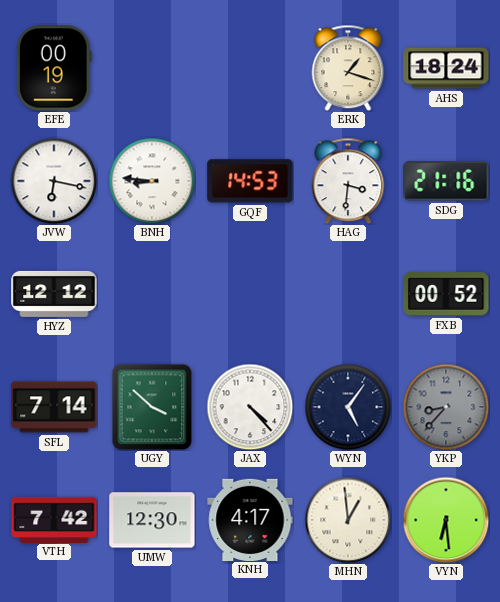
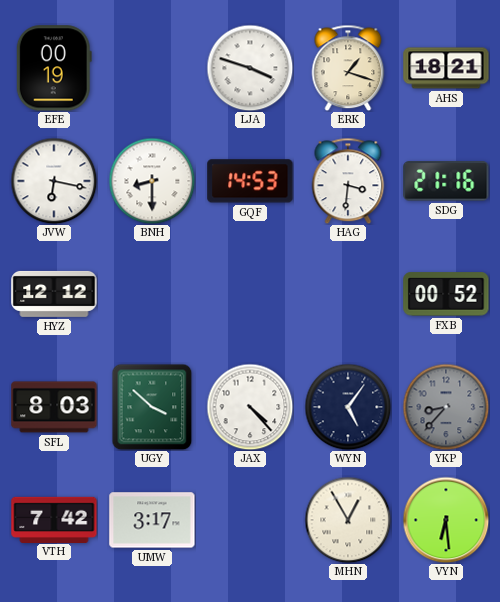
LJA: none -> 3:48
AHS: 18:24 -> 18:21
BNH: 8:46 -> 8:30
SFL: 7:14 -> 8:03
UMW: 12:30 -> 3:17
KNH: 4:17 -> none
MHN: 12:59 -> 12:55
